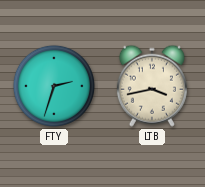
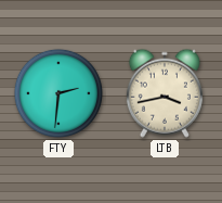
FTY: 2:33 -> 2:31
